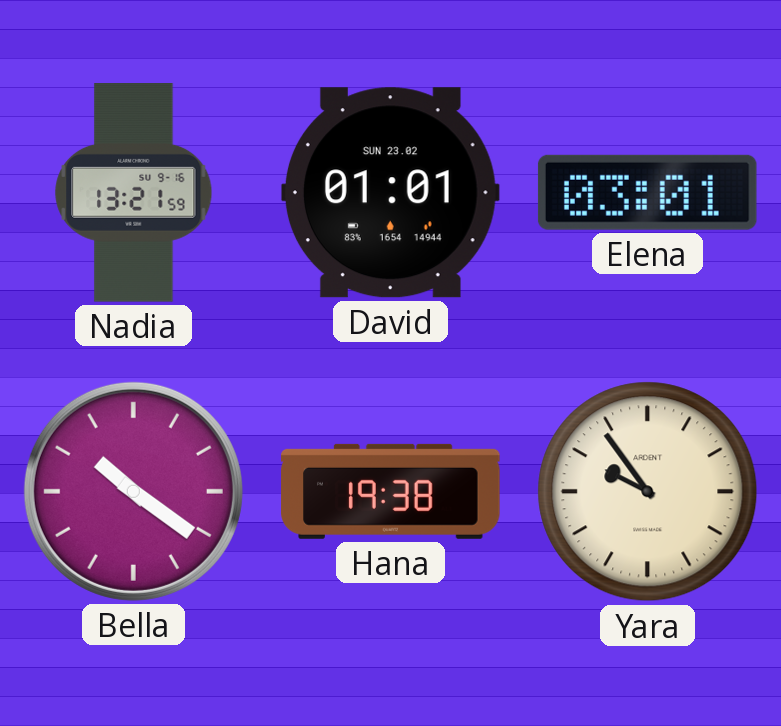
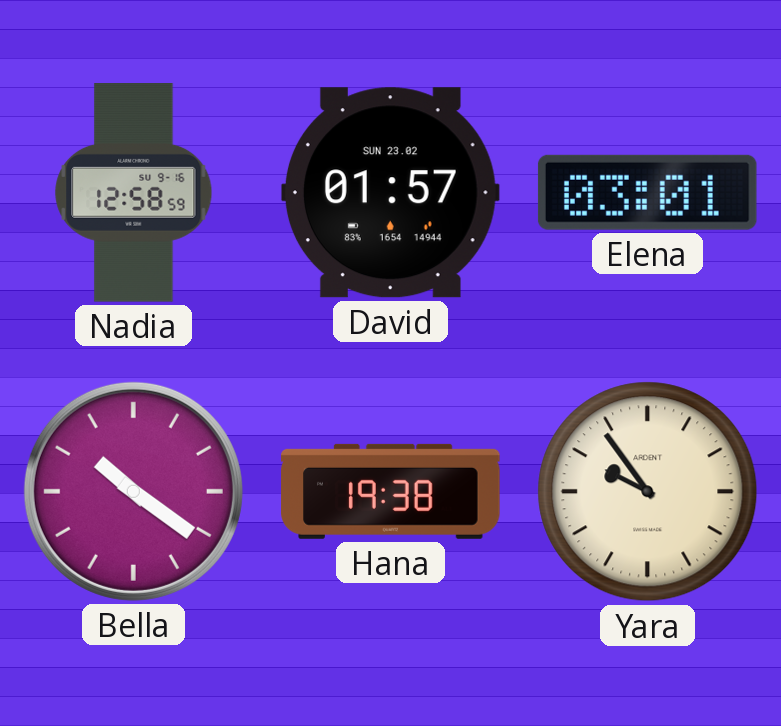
Nadia: 13:21 -> 12:58
David: 01:01 -> 01:57
